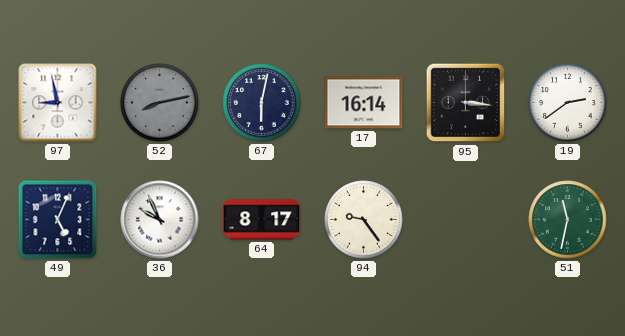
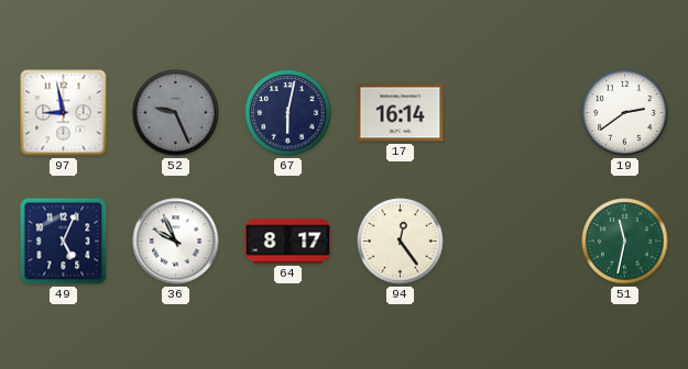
52: 8:13 -> 9:26
95: 3:16 -> none
94: 9:24 -> 12:24
